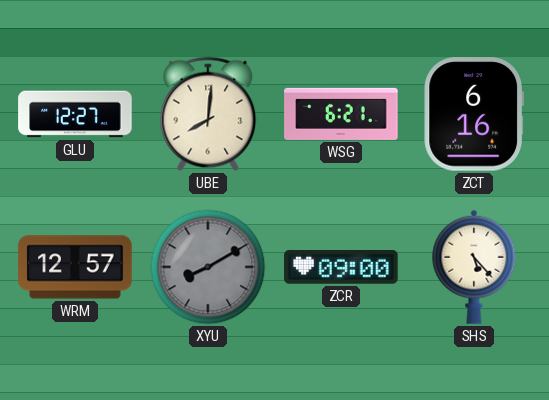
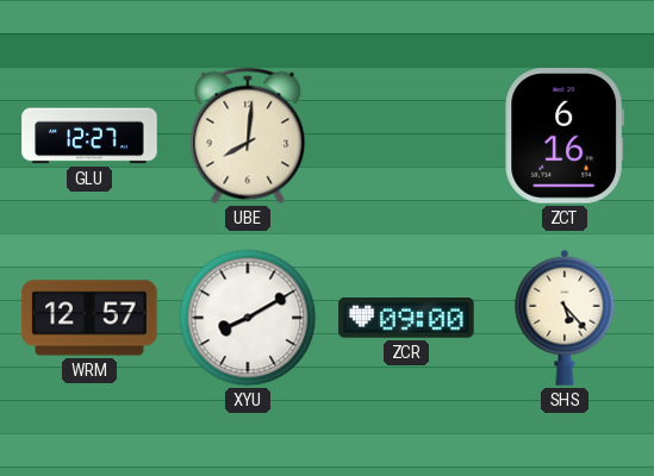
WSG: 6:21 -> none
XYU dial: grey -> white
